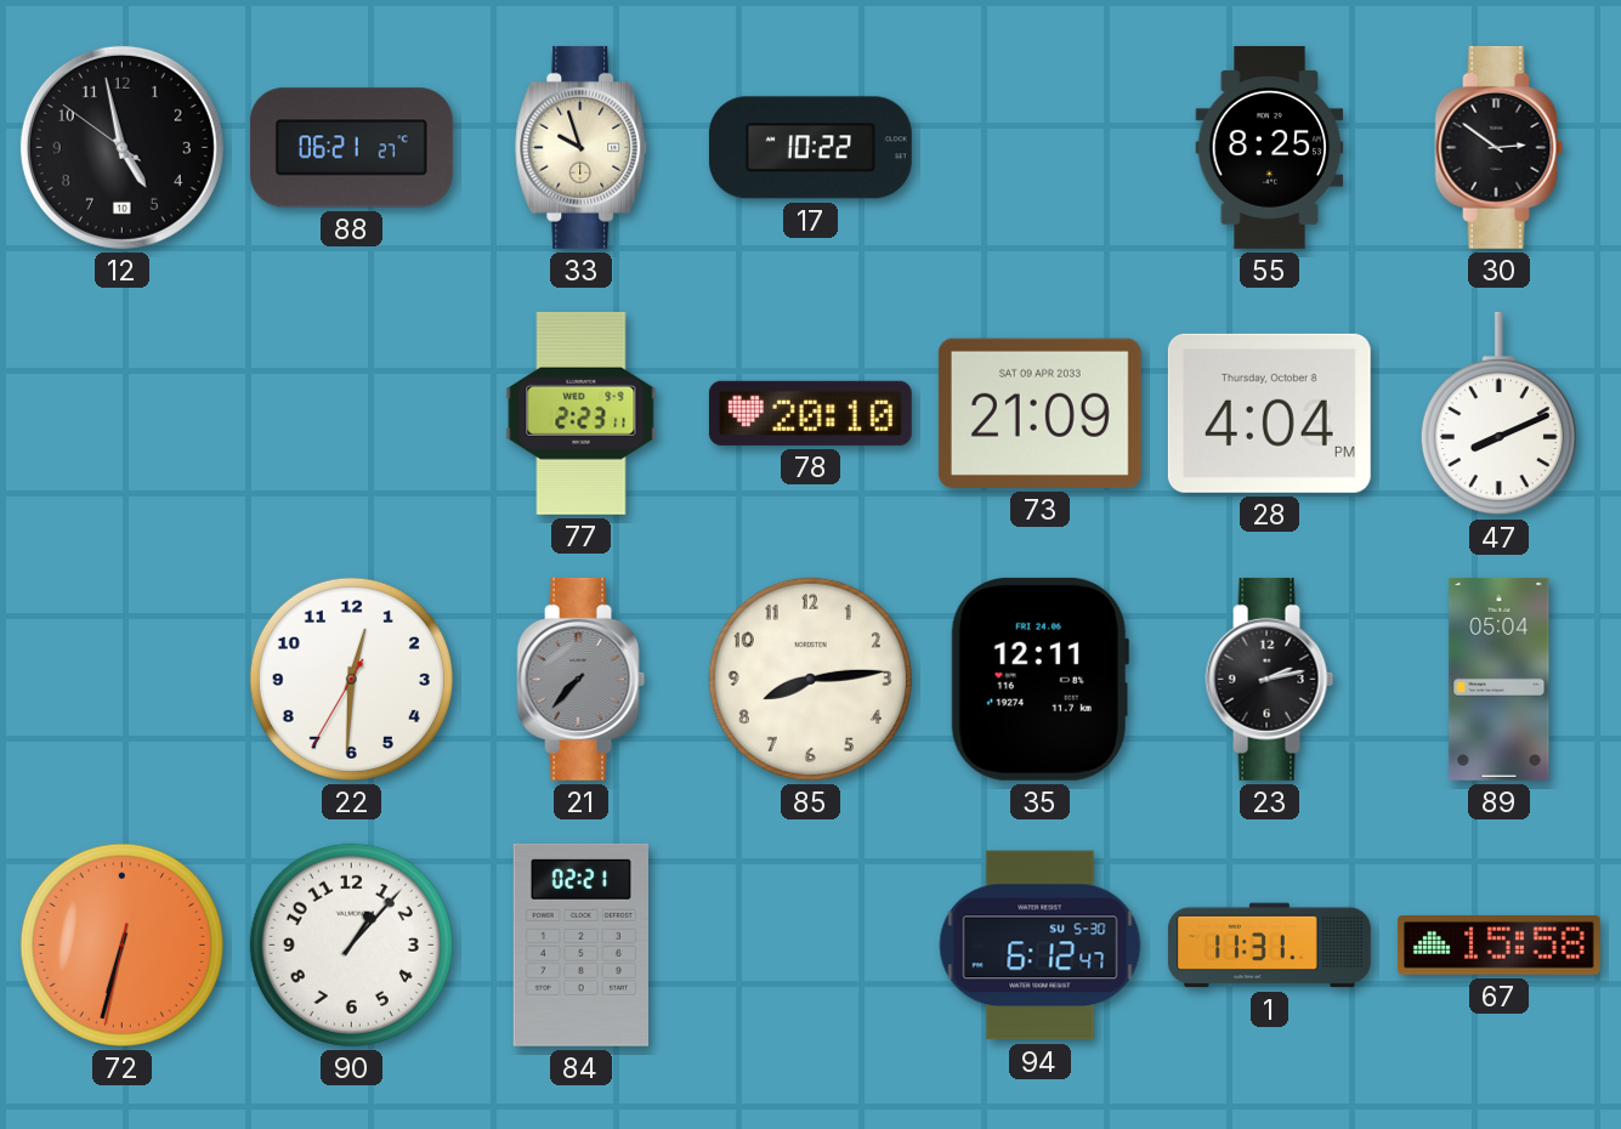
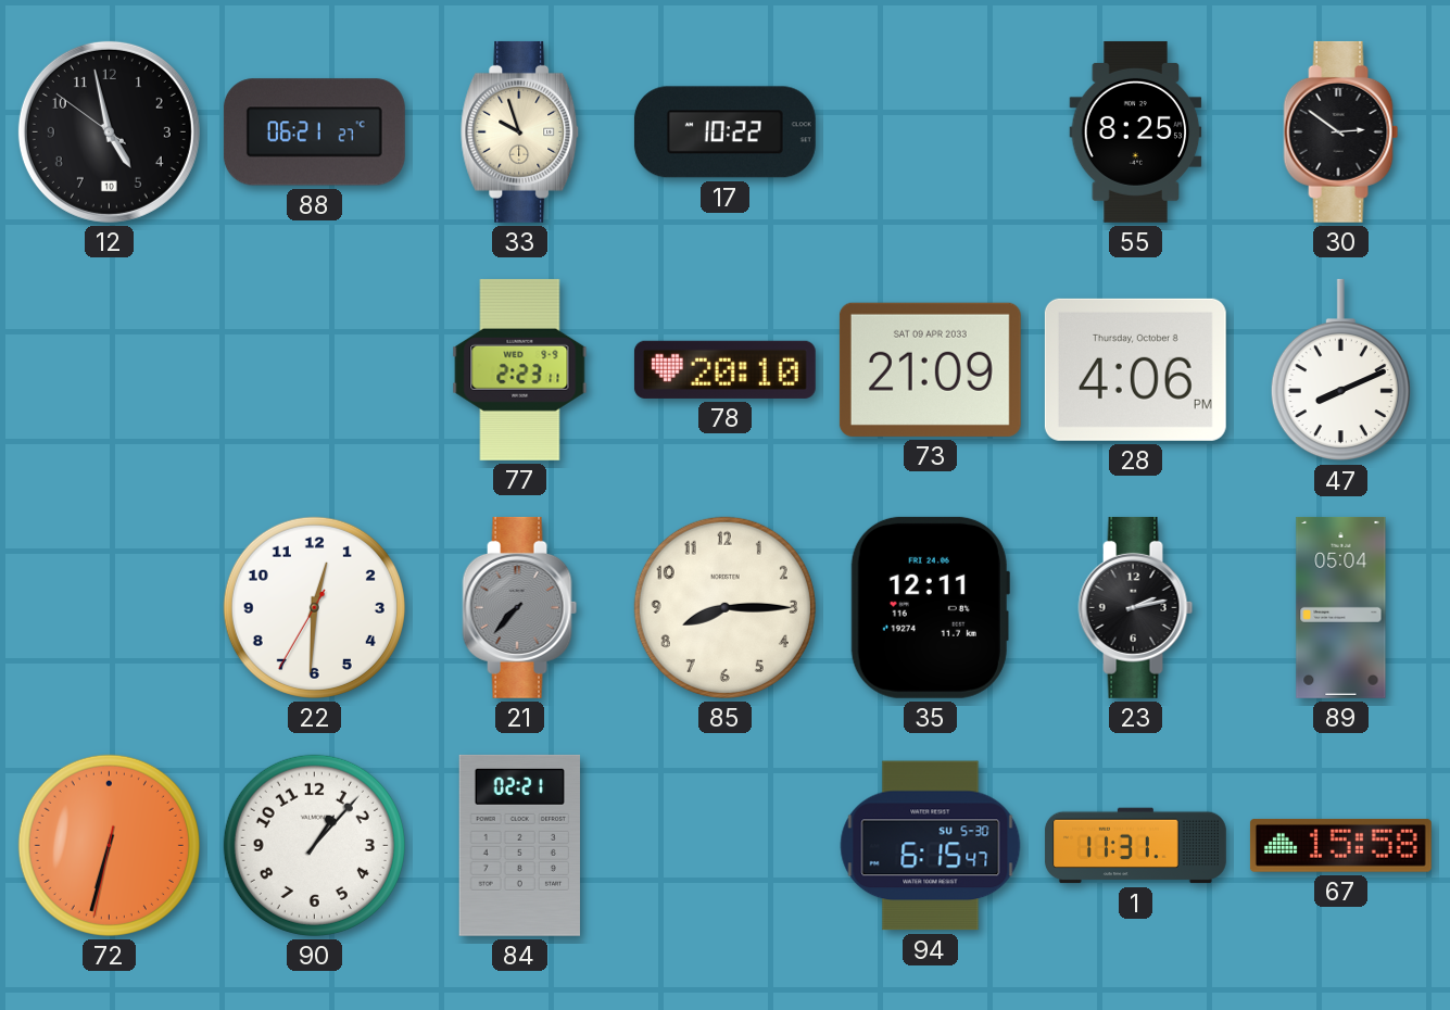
28: 4:04 -> 4:06
85: 8:14 -> 8:15
94: 6:12 -> 6:15
